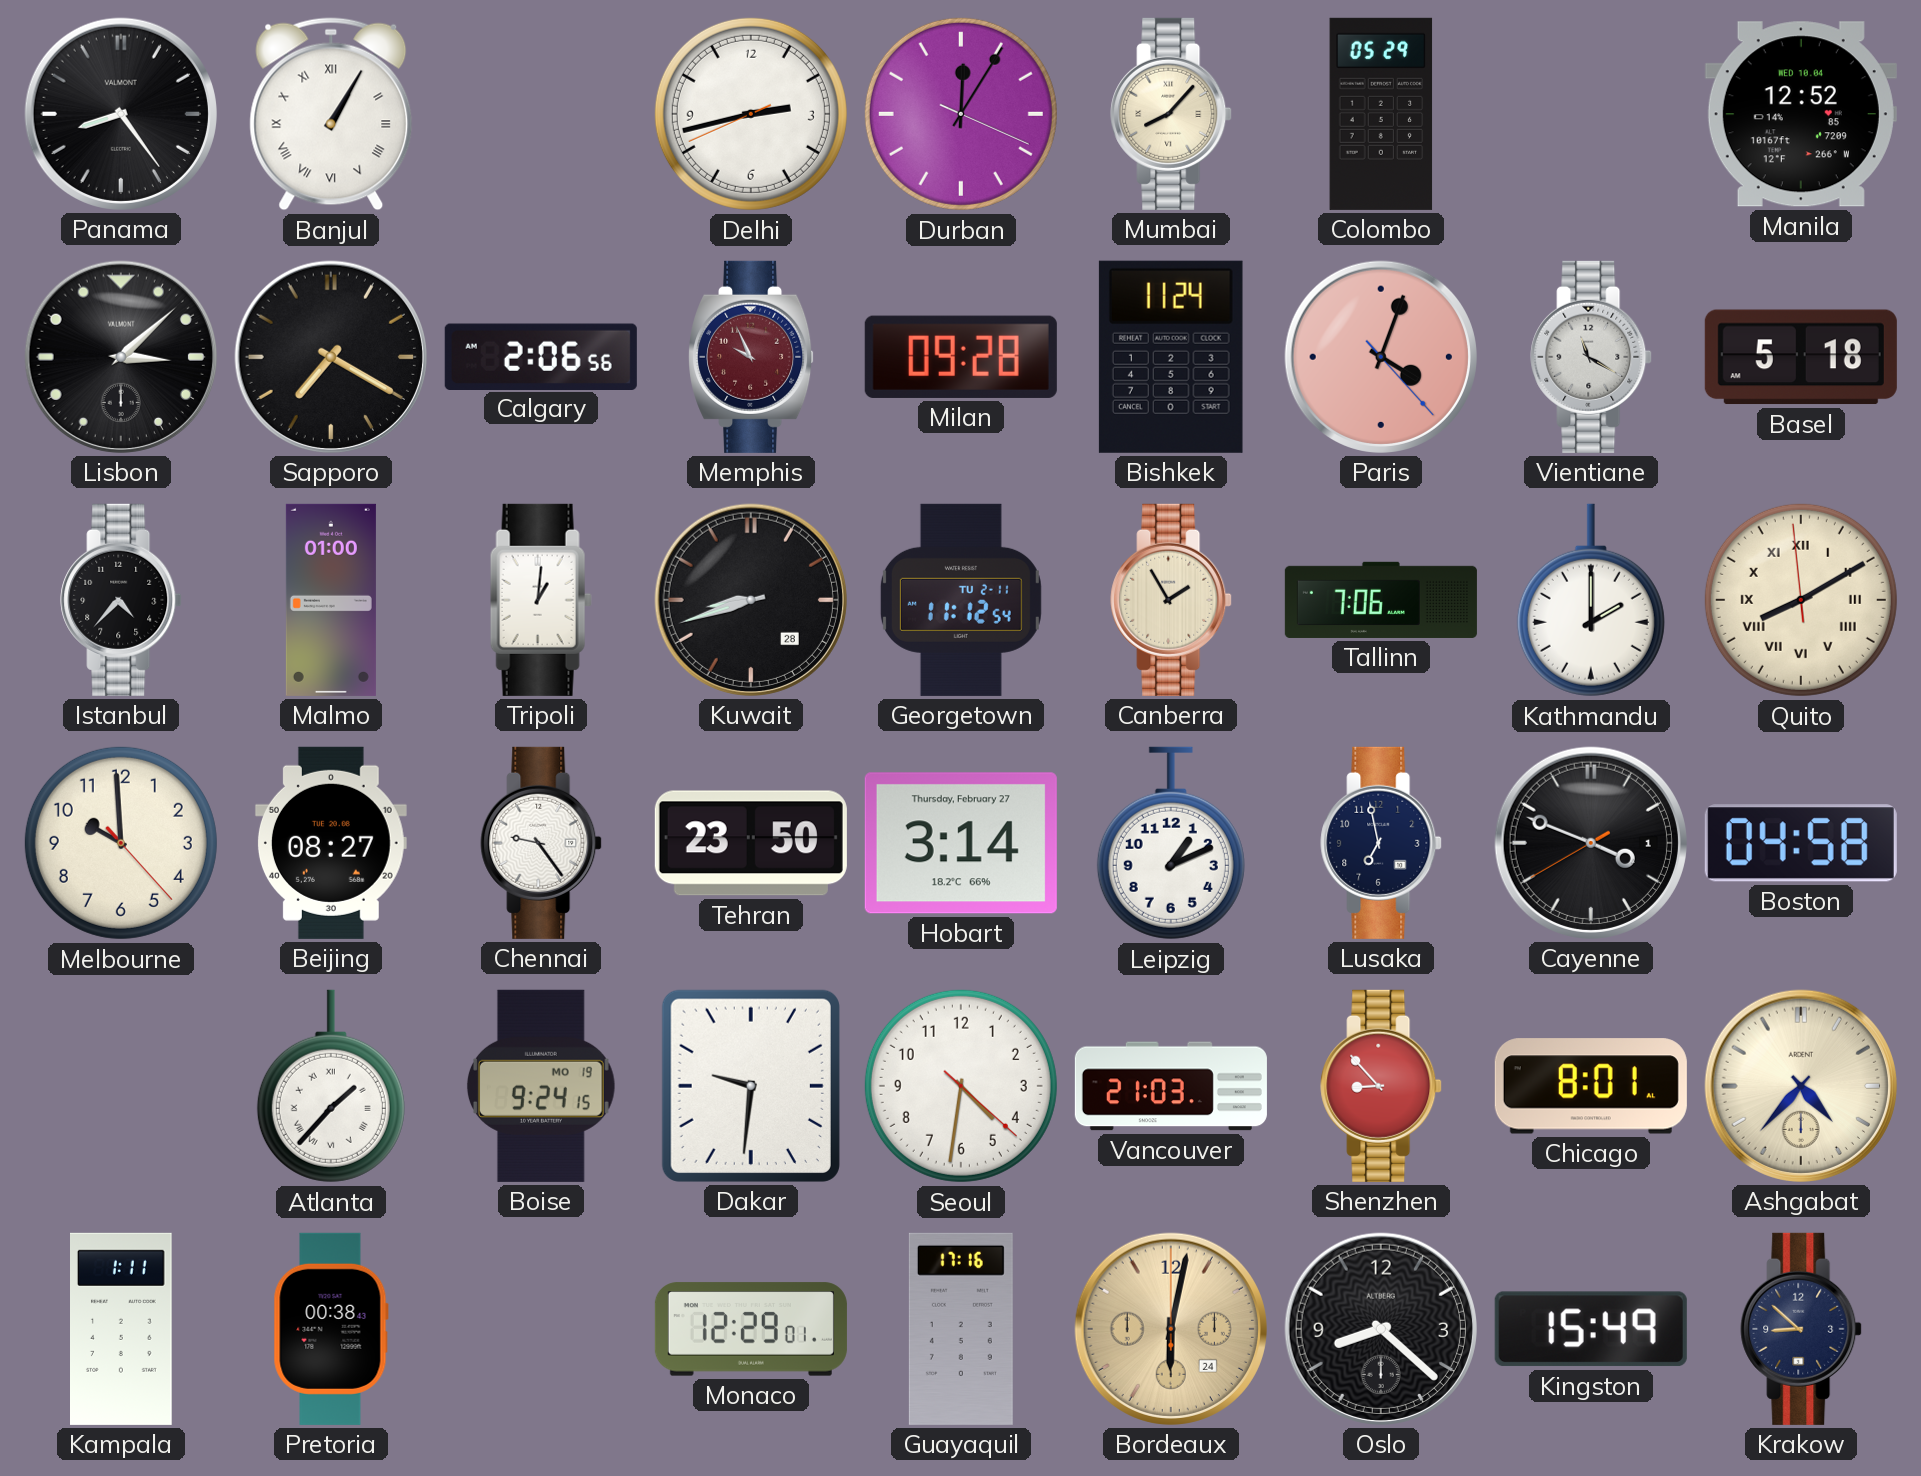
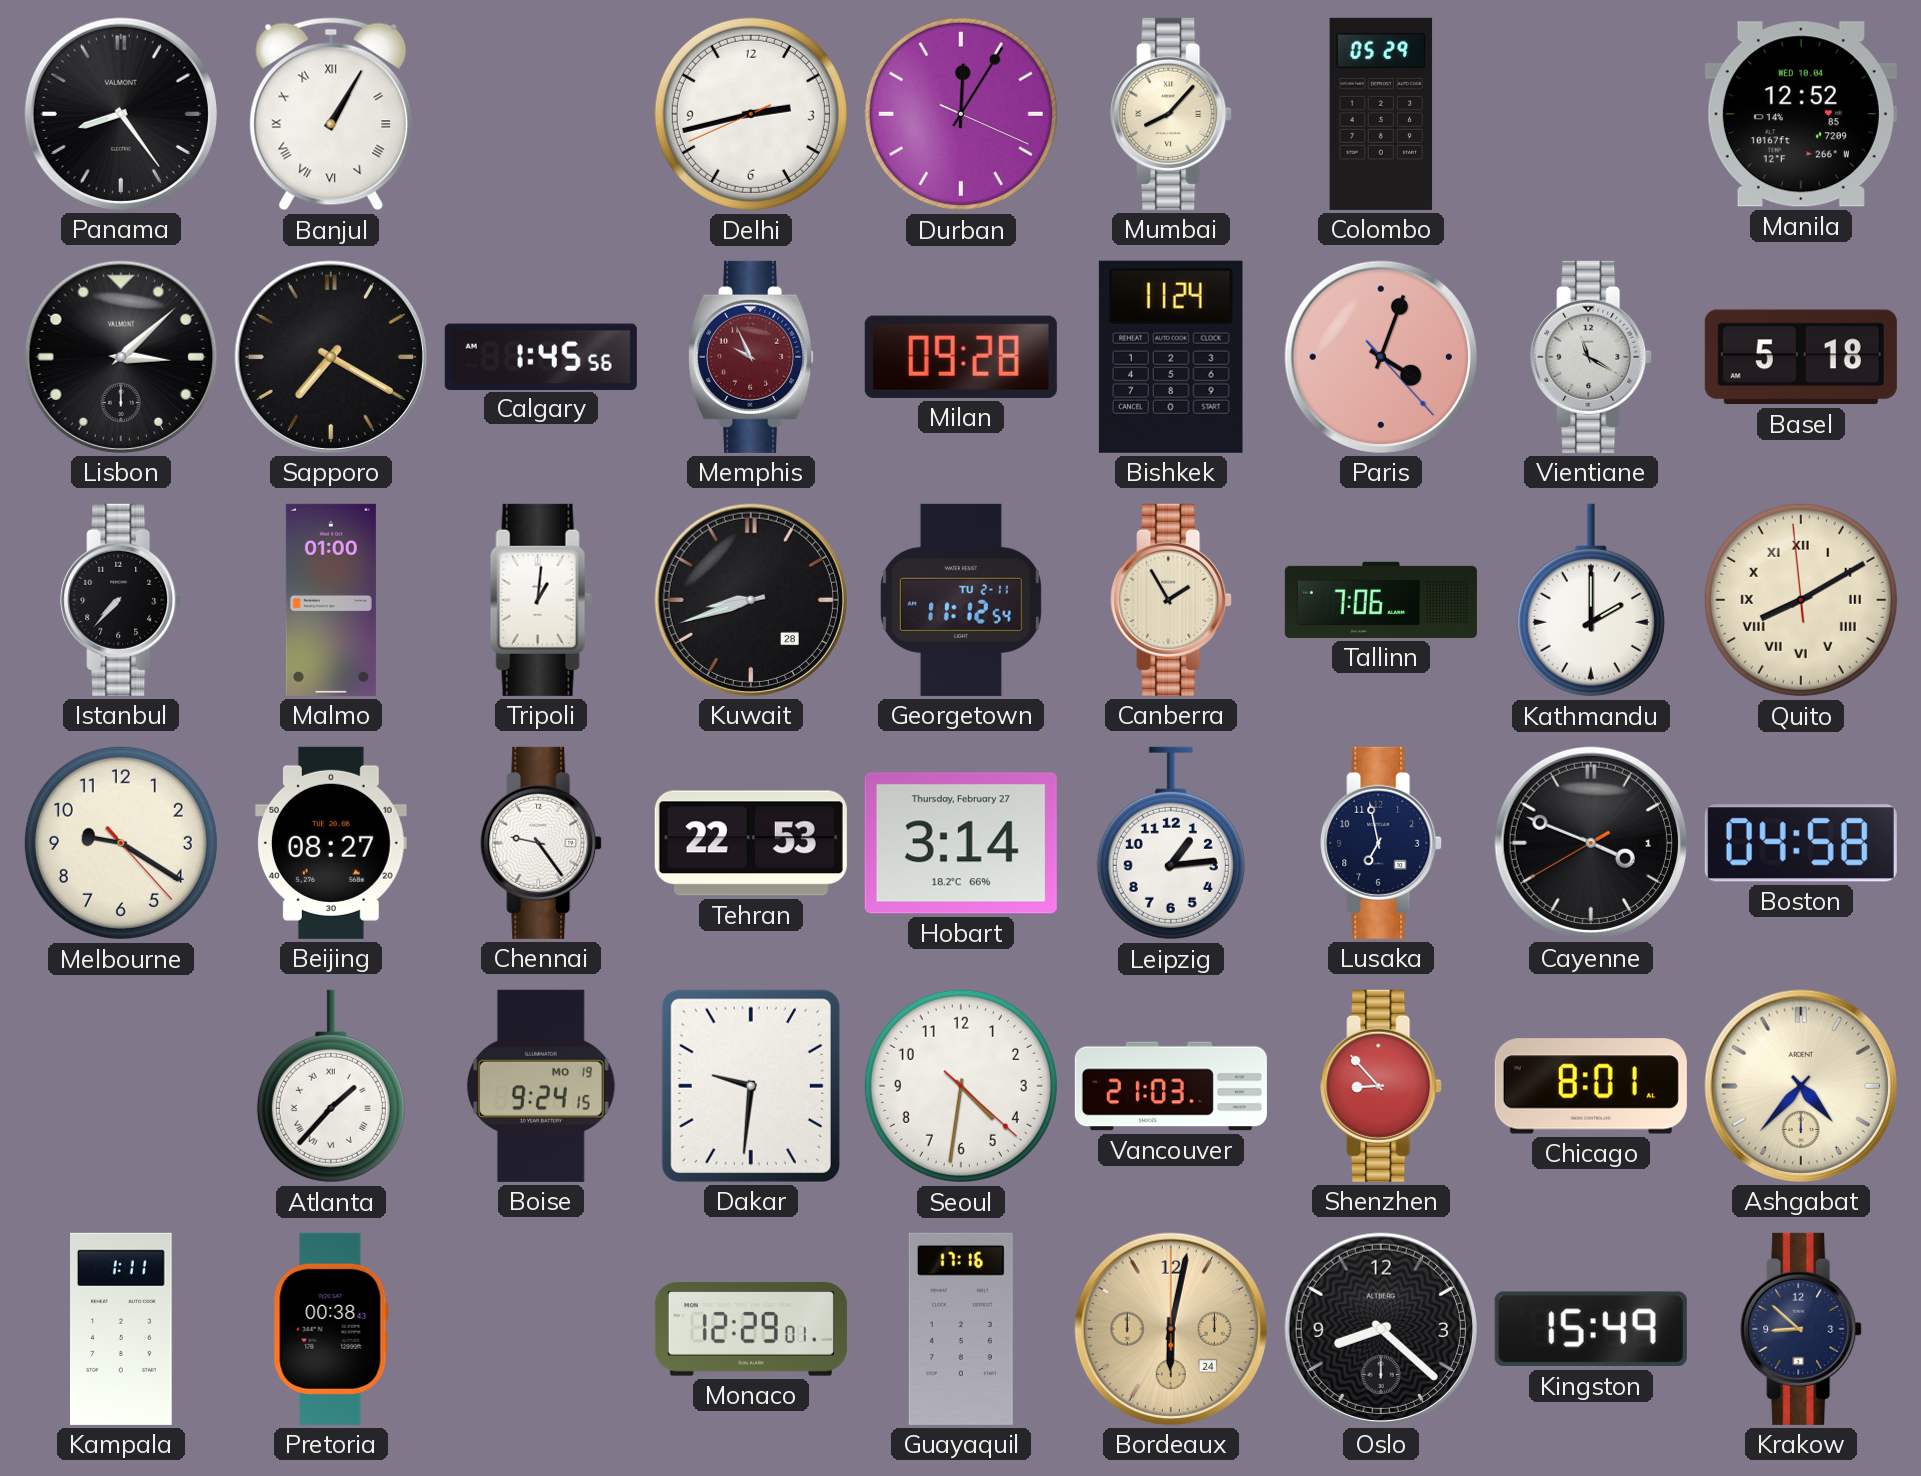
Calgary: 2:06 -> 1:45
Istanbul: 4:37 -> 7:37
Melbourne: 9:59 -> 9:20
Tehran: 23:50 -> 22:53
Leipzig: 1:11 -> 1:14
